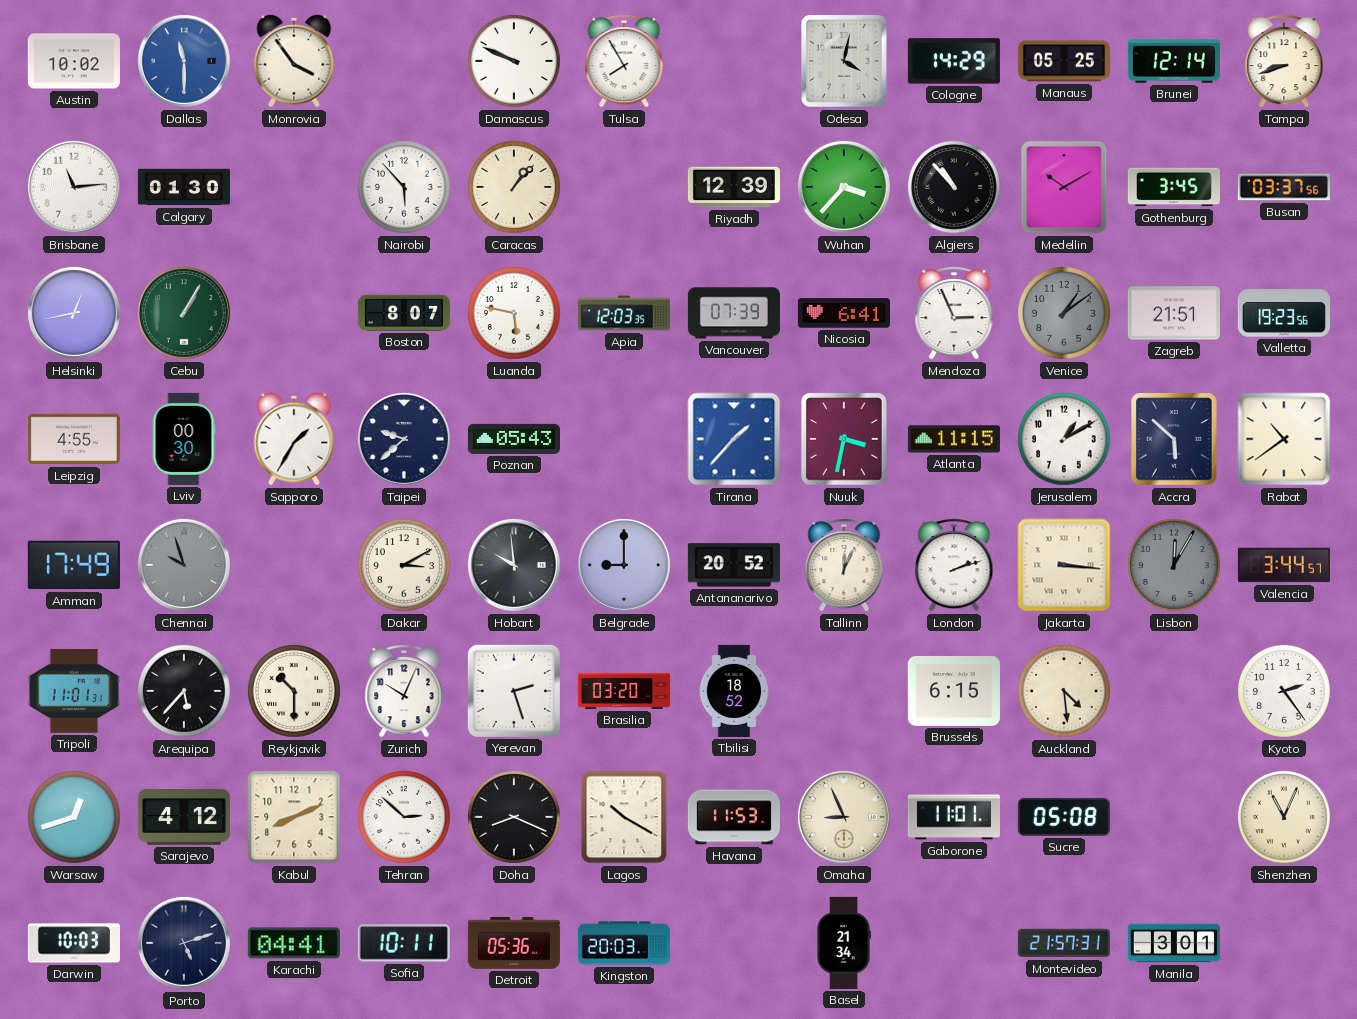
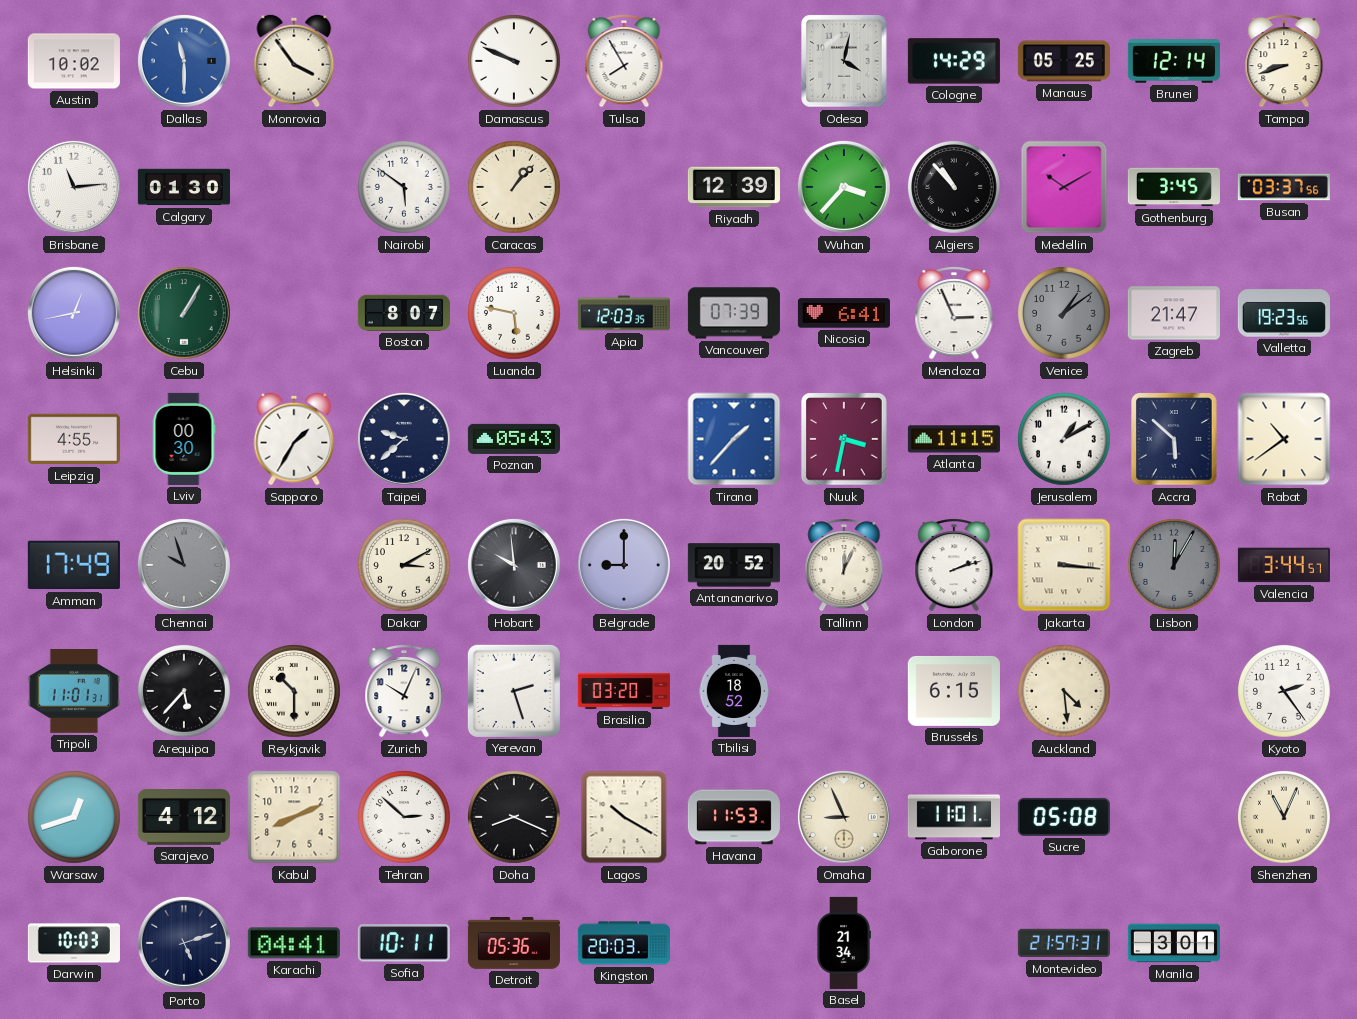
Nairobi: 5:53 -> 5:51
Zagreb: 21:51 -> 21:47
